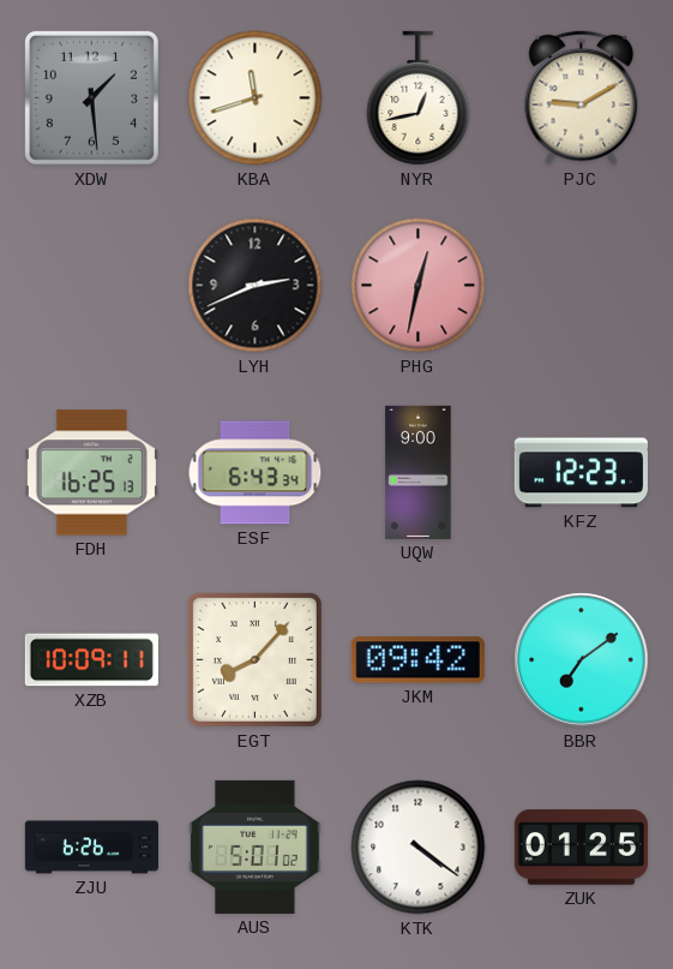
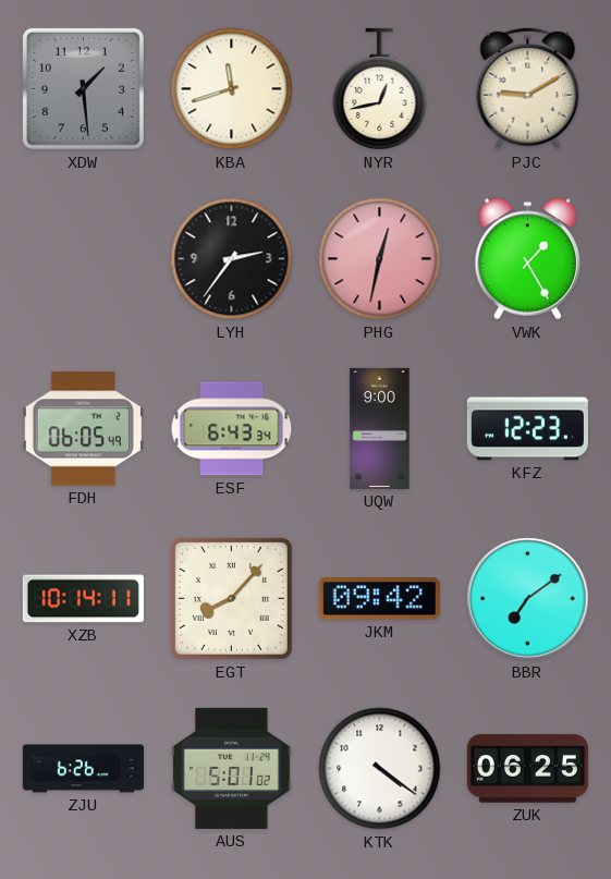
LYH: 2:41 -> 2:36
VWK: none -> 1:25
FDH: 16:25 -> 06:05
XZB: 10:09 -> 10:14
ZUK: 01:25 -> 06:25
